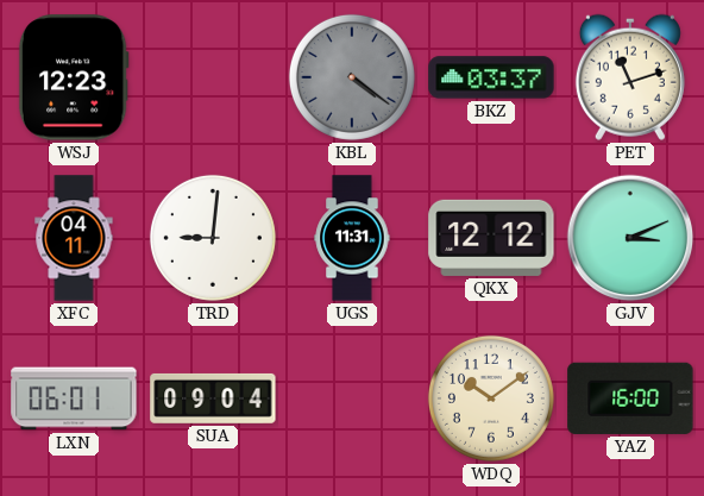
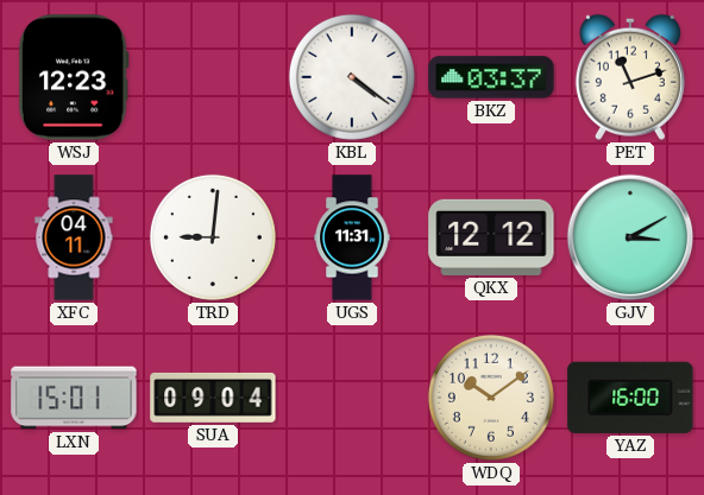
KBL dial: grey -> white
GJV: 3:11 -> 3:10
LXN: 06:01 -> 15:01
